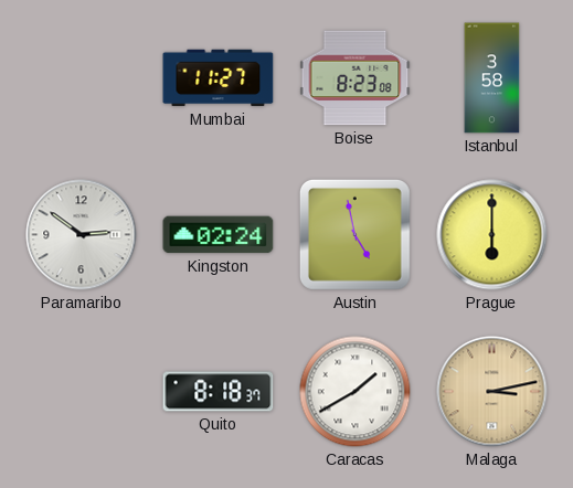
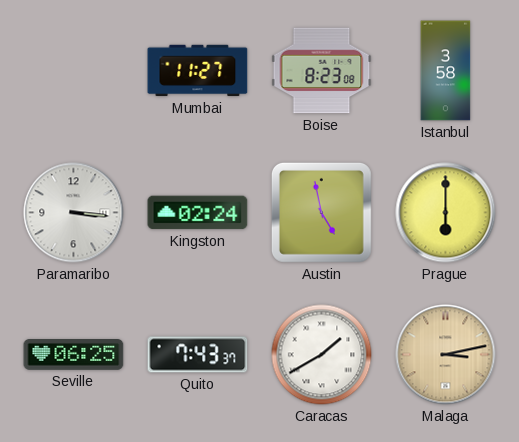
Paramaribo: 2:51 -> 3:16
Seville: none -> 06:25
Quito: 8:18 -> 7:43
